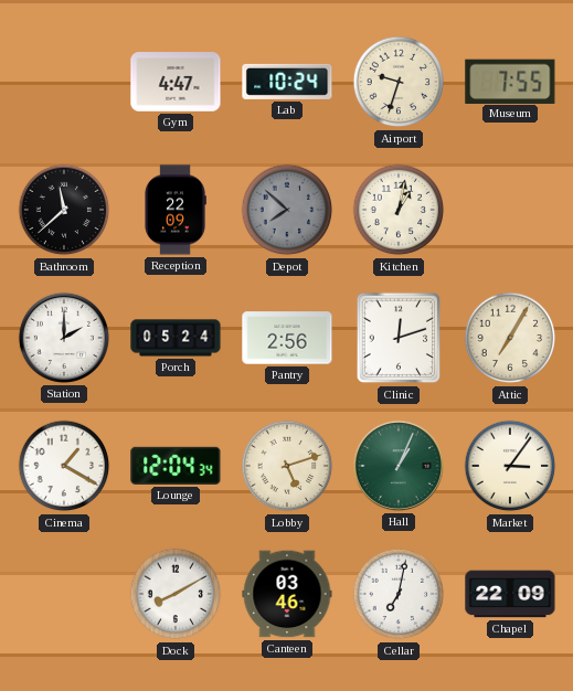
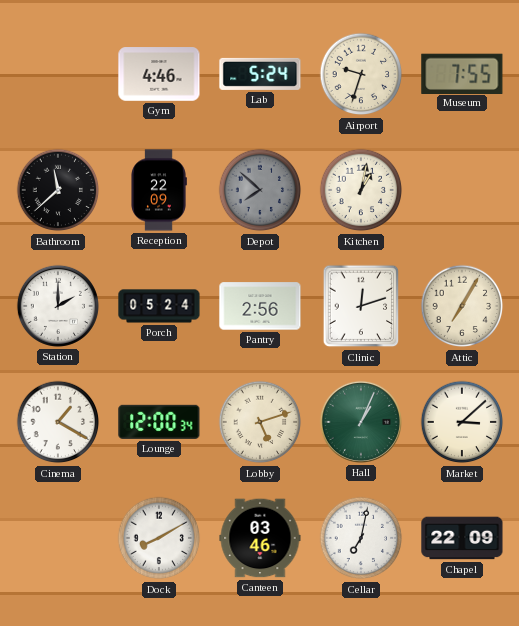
Gym: 4:47 -> 4:46
Lab: 10:24 -> 5:24
Lounge: 12:04 -> 12:00
Market: 3:06 -> 3:08
